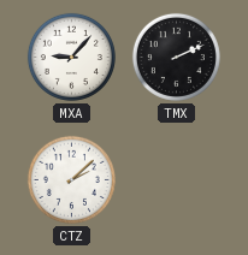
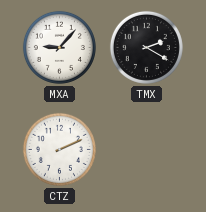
TMX: 2:11 -> 2:20
CTZ: 2:08 -> 2:11
